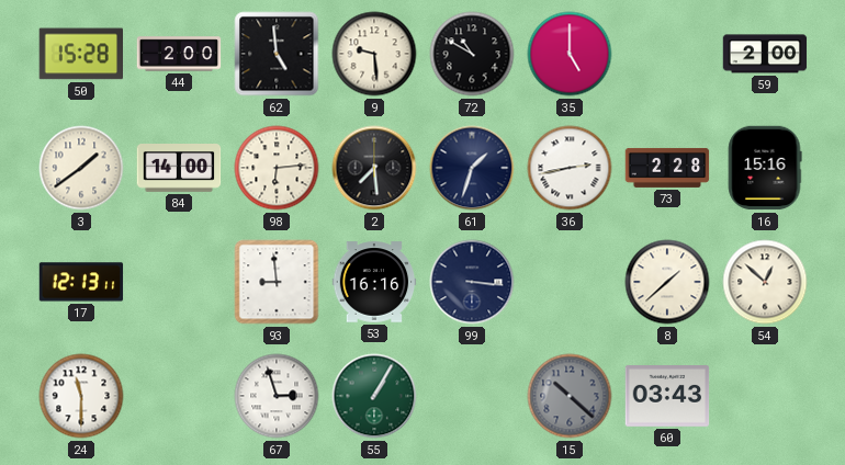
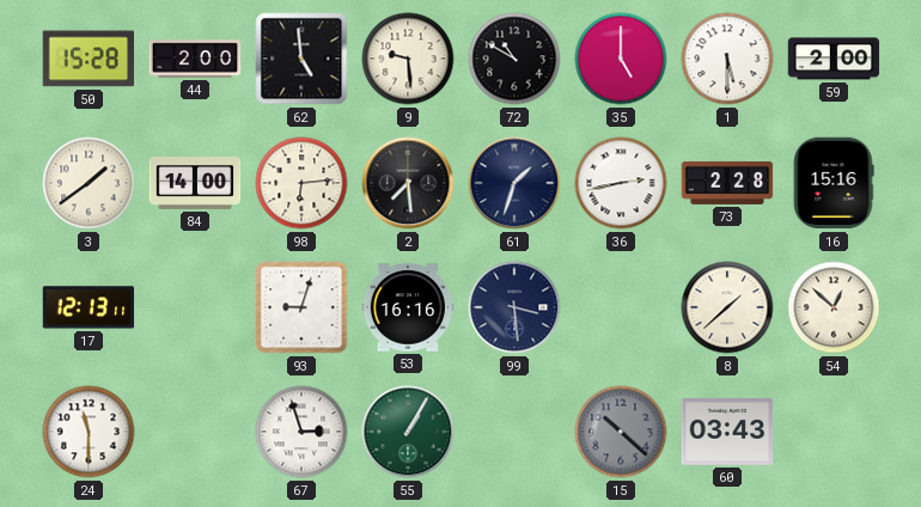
1: none -> 5:30
93: 8:59 -> 9:03
99: 3:16 -> 3:29
